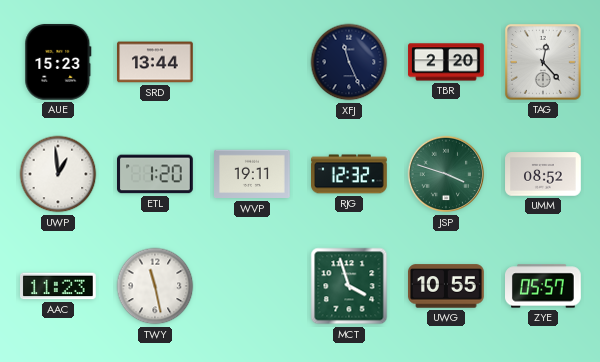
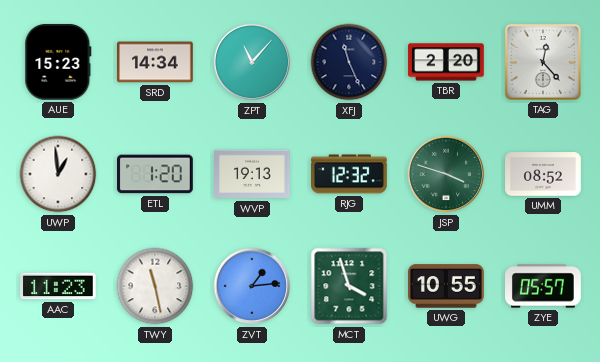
SRD: 13:44 -> 14:34
ZPT: none -> 11:07
WVP: 19:11 -> 19:13
ZVT: none -> 1:14
